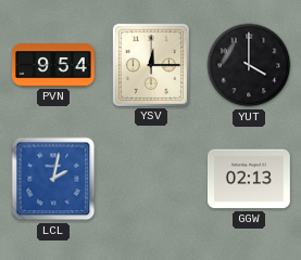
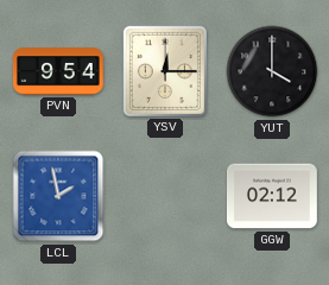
LCL: 2:02 -> 1:58
GGW: 02:13 -> 02:12
